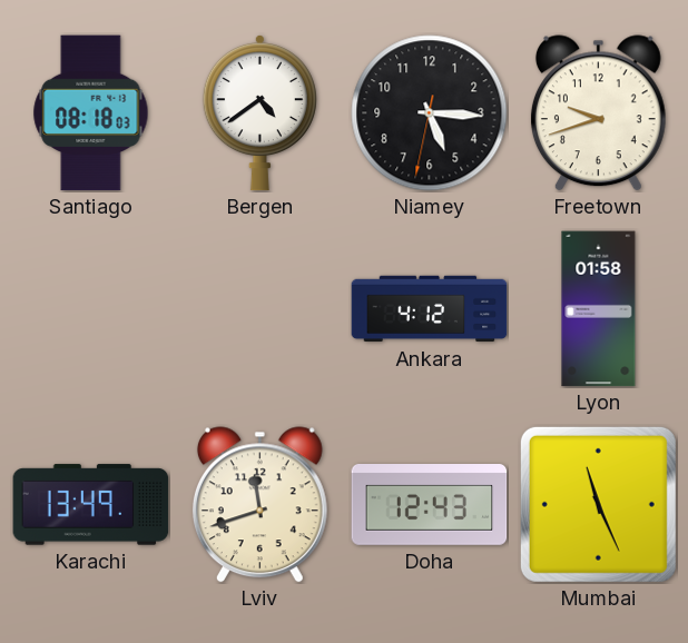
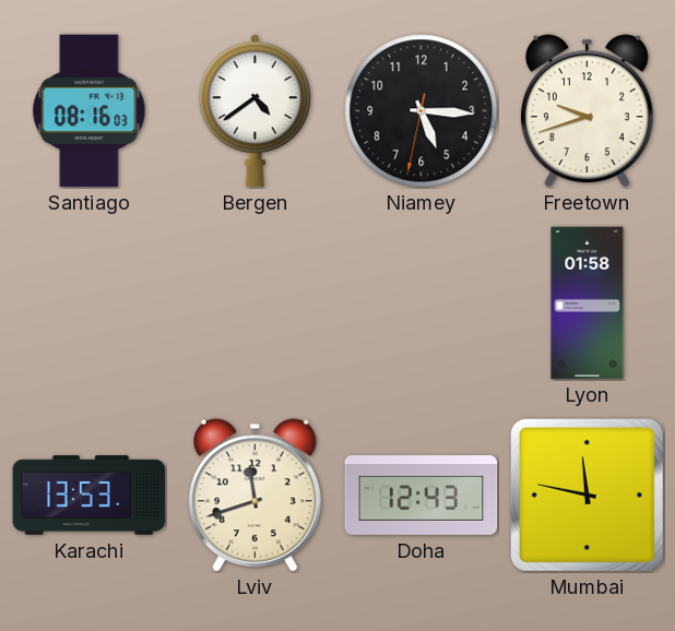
Santiago: 08:18 -> 08:16
Ankara: 4:12 -> none
Karachi: 13:49 -> 13:53
Mumbai: 11:26 -> 11:47
